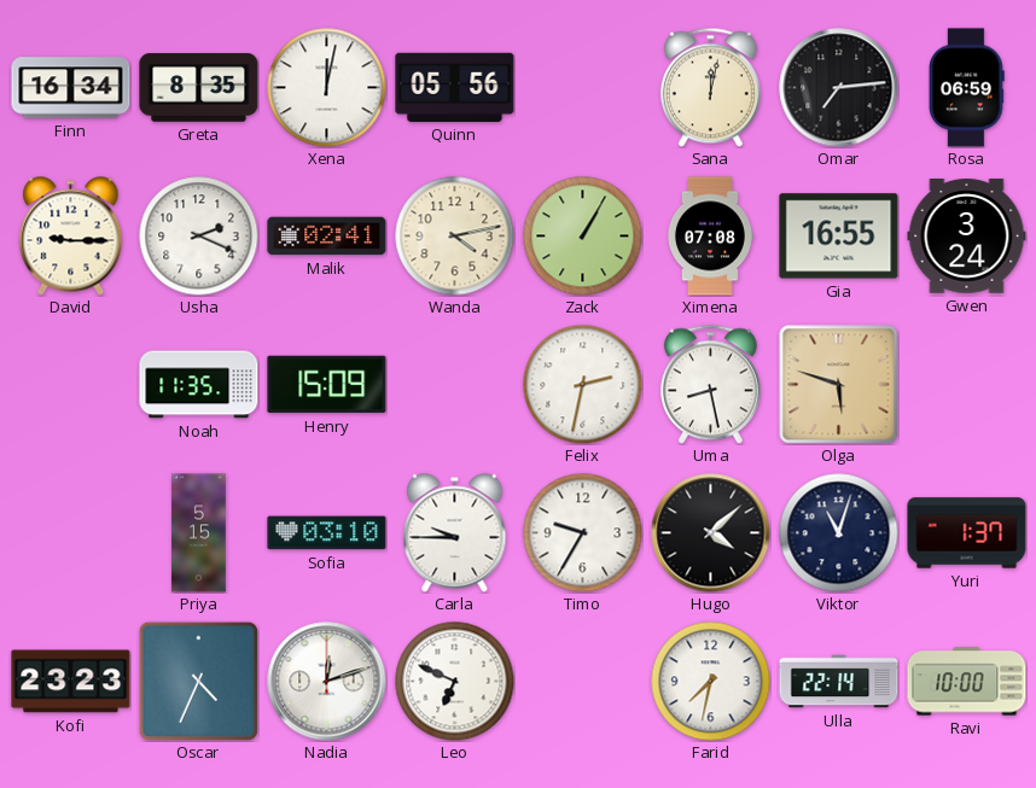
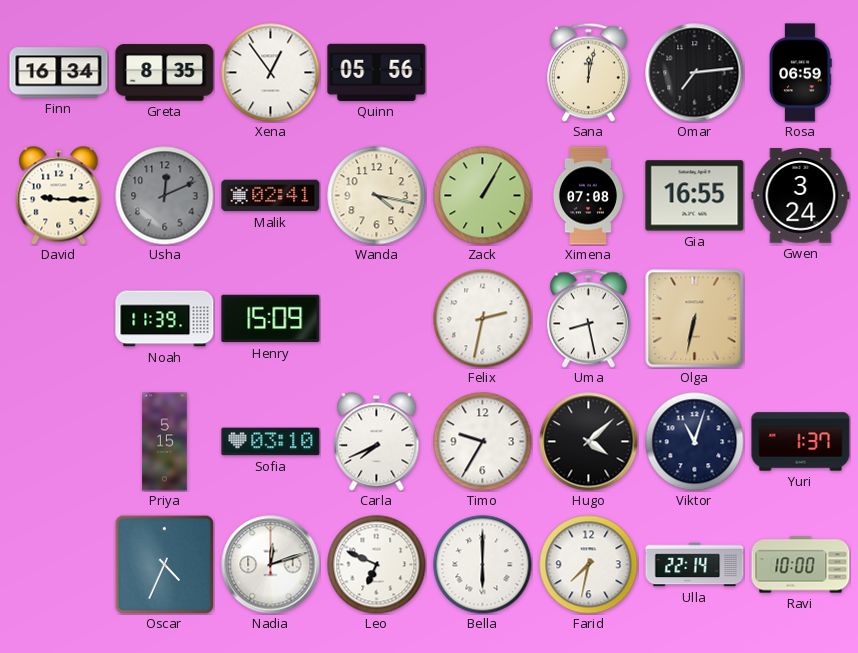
Xena: 12:02 -> 12:54
Usha: 2:19 -> 12:11
Usha dial: white -> grey
Wanda: 4:13 -> 4:17
Noah: 11:35 -> 11:39
Olga: 5:48 -> 6:32
Carla: 9:45 -> 7:41
Kofi: 23:23 -> none
Bella: none -> 6:00
